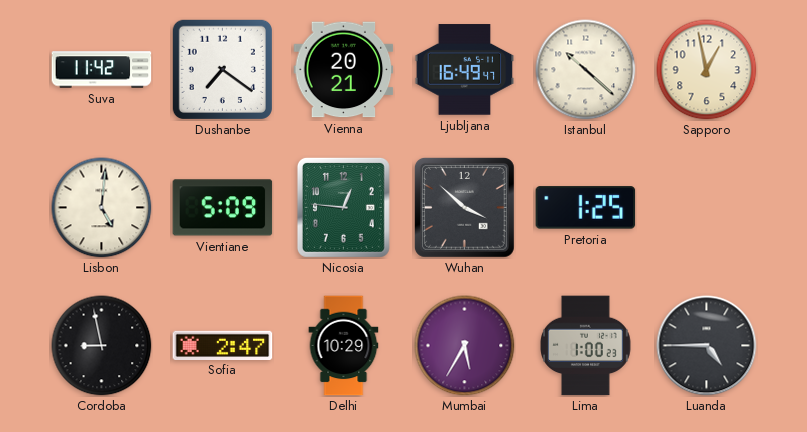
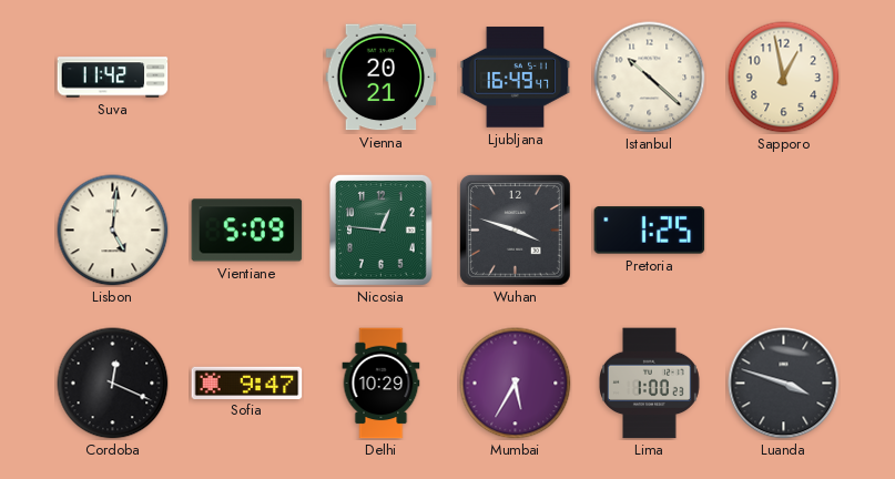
Dushanbe: 7:21 -> none
Wuhan: 3:52 -> 3:48
Cordoba: 8:58 -> 12:19
Sofia: 2:47 -> 9:47
Luanda: 4:45 -> 3:48
